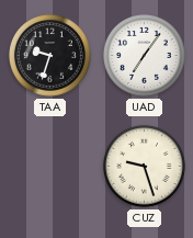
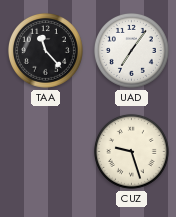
TAA: 9:33 -> 11:23
